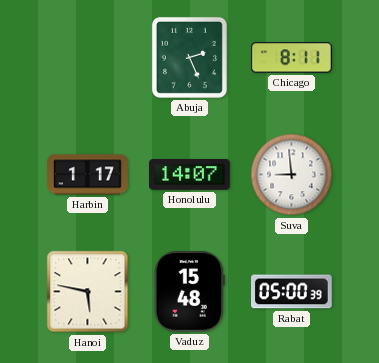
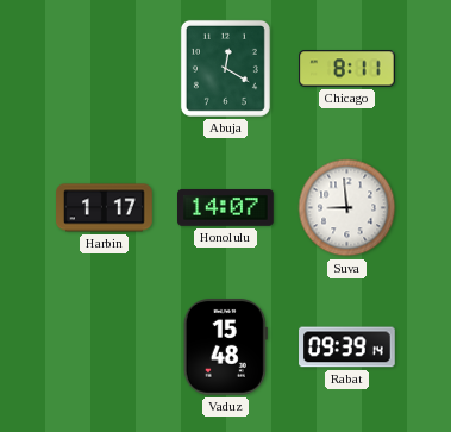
Abuja: 2:26 -> 12:20
Hanoi: 5:47 -> none
Rabat: 05:00 -> 09:39
